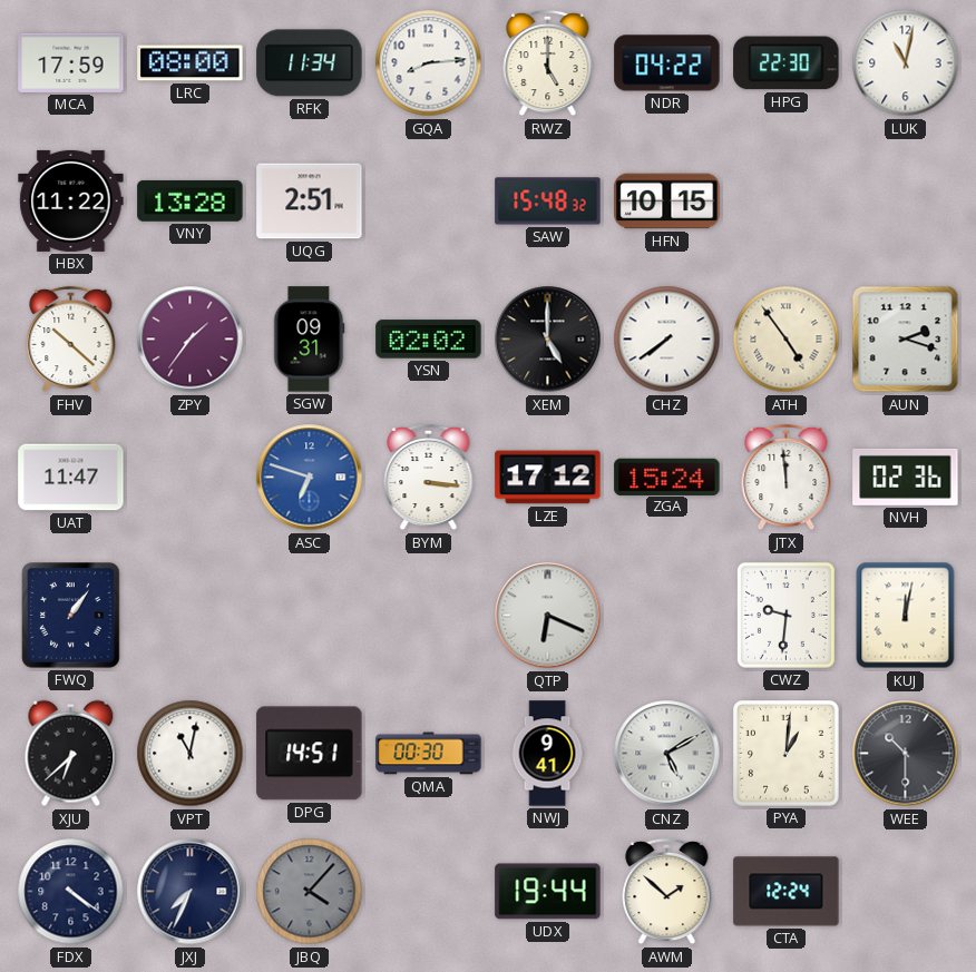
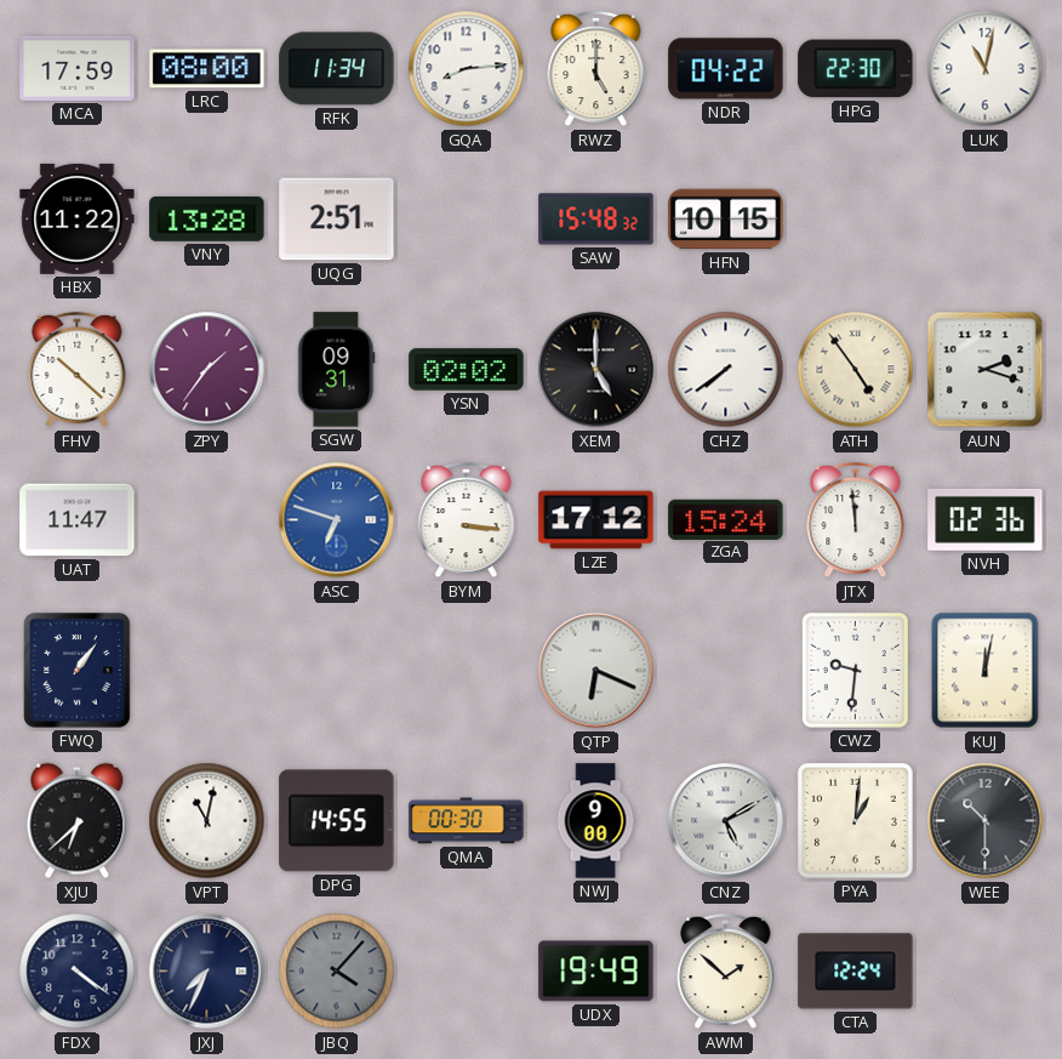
DPG: 14:51 -> 14:55
NWJ: 9:41 -> 9:00
UDX: 19:44 -> 19:49
